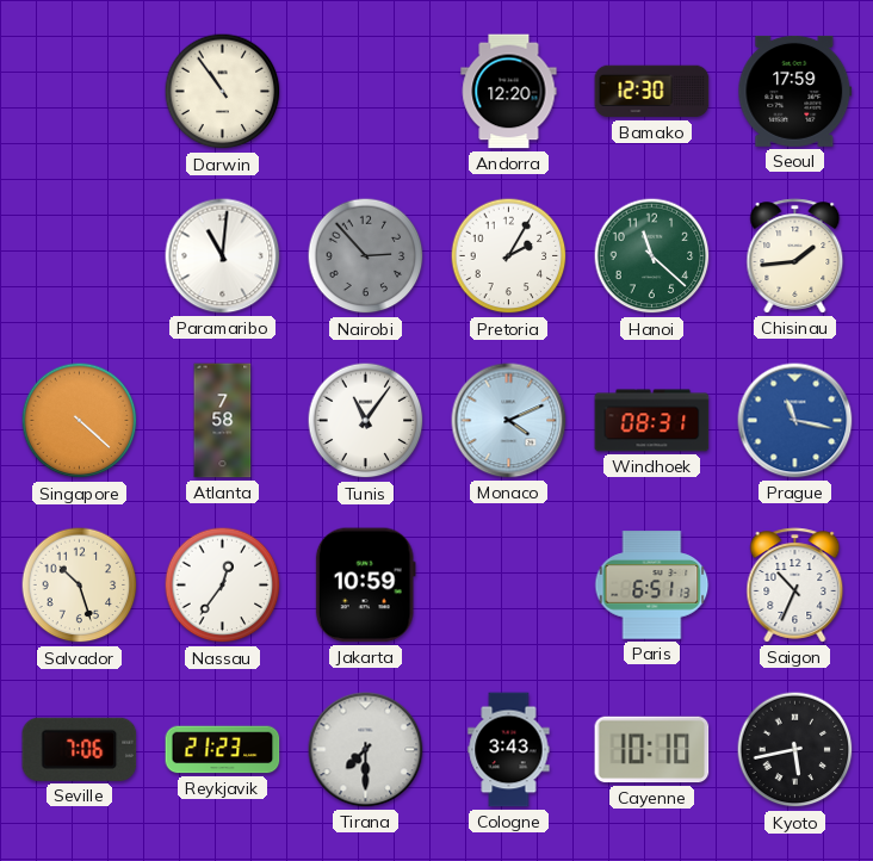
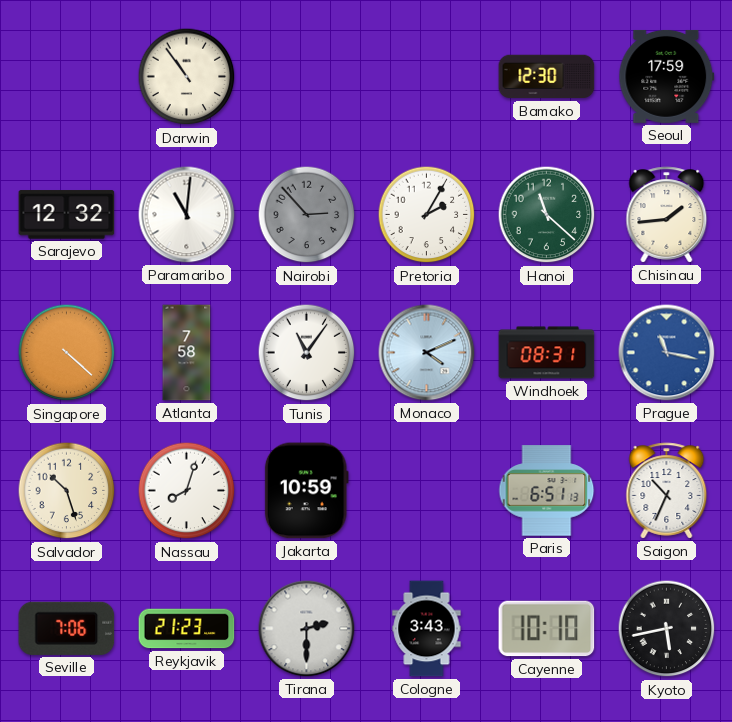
Andorra: 12:20 -> none
Sarajevo: none -> 12:32
Nassau: 12:36 -> 8:03
Tirana: 7:30 -> 2:30
